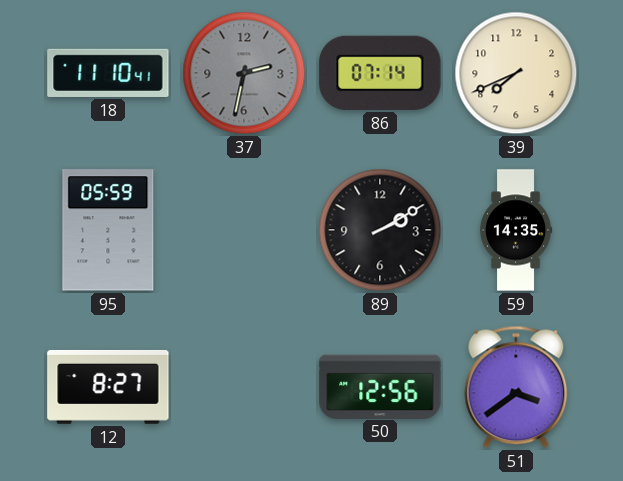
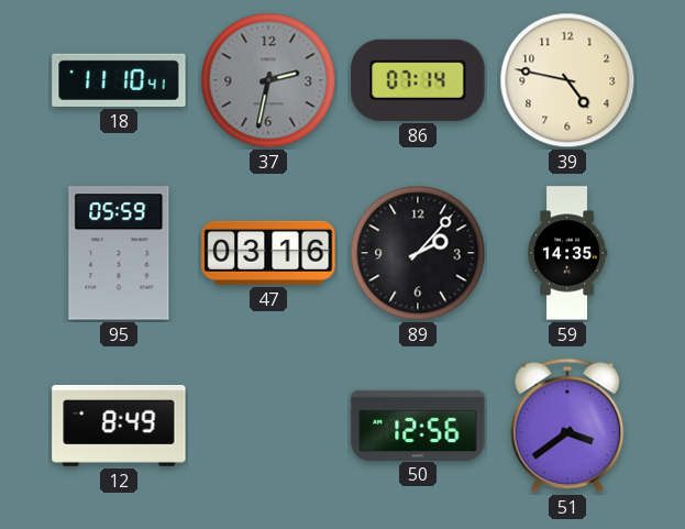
39: 7:41 -> 4:47
47: none -> 03:16
89: 2:10 -> 2:07
12: 8:27 -> 8:49
